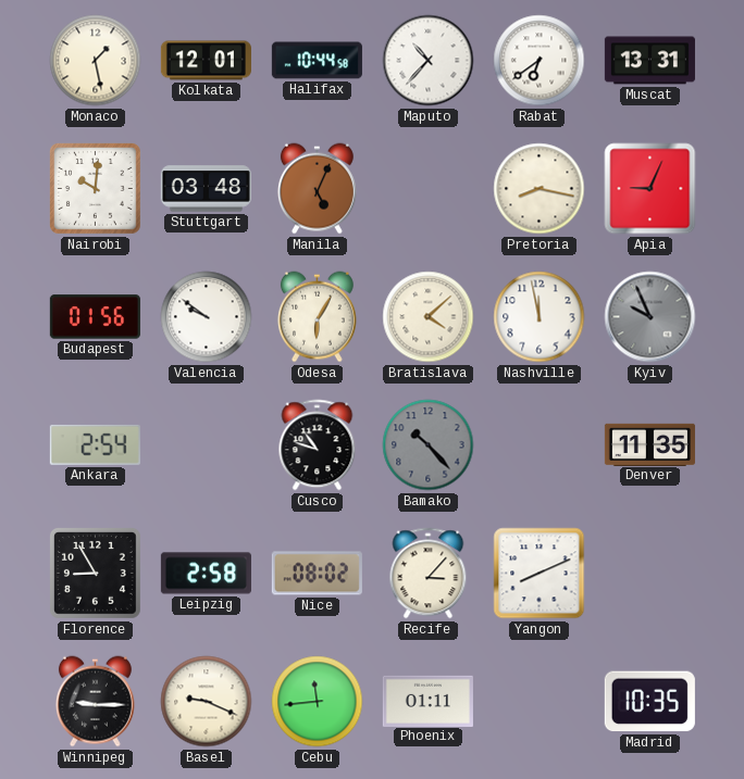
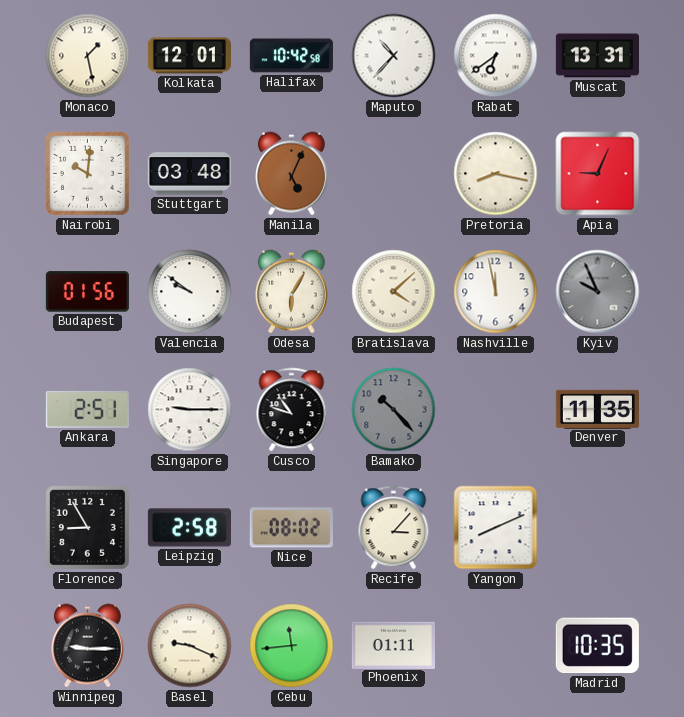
Halifax: 10:44 -> 10:42
Ankara: 2:54 -> 2:51
Singapore: none -> 9:15
